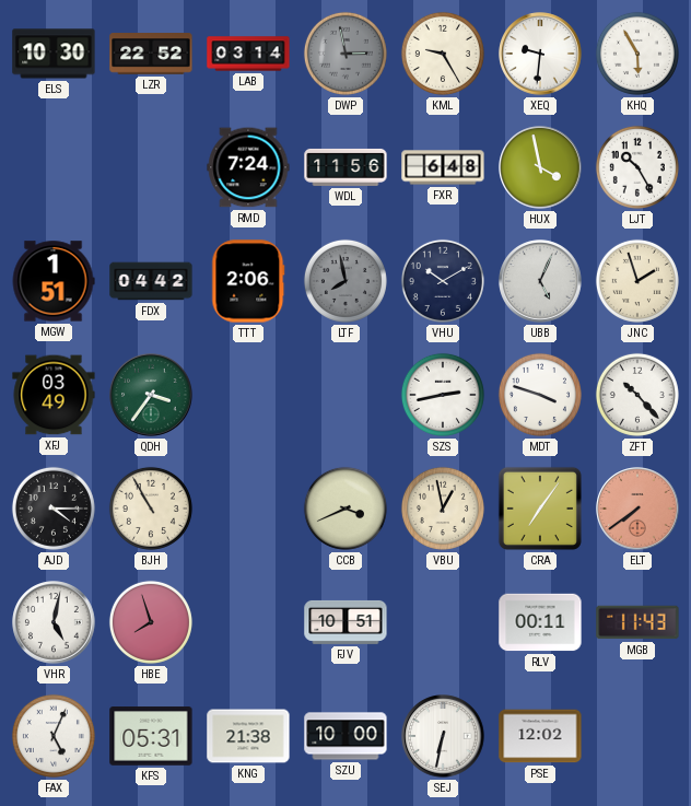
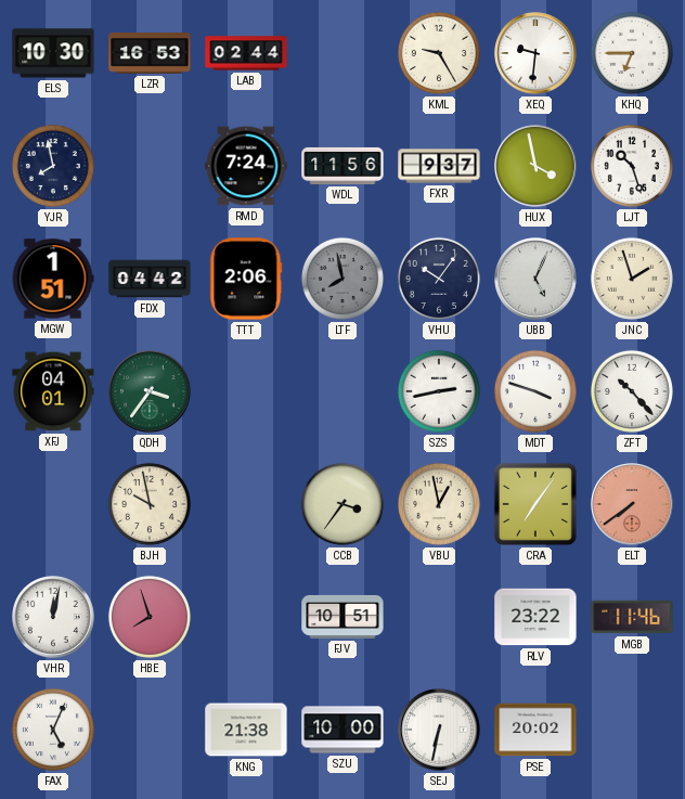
LZR: 22:52 -> 16:53
LAB: 03:14 -> 02:44
DWP: 2:58 -> none
KHQ: 5:55 -> 6:45
YJR: none -> 7:58
FXR: 6:48 -> 9:37
LJT: 10:25 -> 10:27
VHU: 10:10 -> 10:06
XFJ: 03:49 -> 04:01
AJD: 4:15 -> none
BJH: 10:55 -> 9:58
CCB: 3:41 -> 3:36
VHR: 5:02 -> 12:02
RLV: 00:11 -> 23:22
MGB: 11:43 -> 11:46
KFS: 05:31 -> none
PSE: 12:02 -> 20:02
